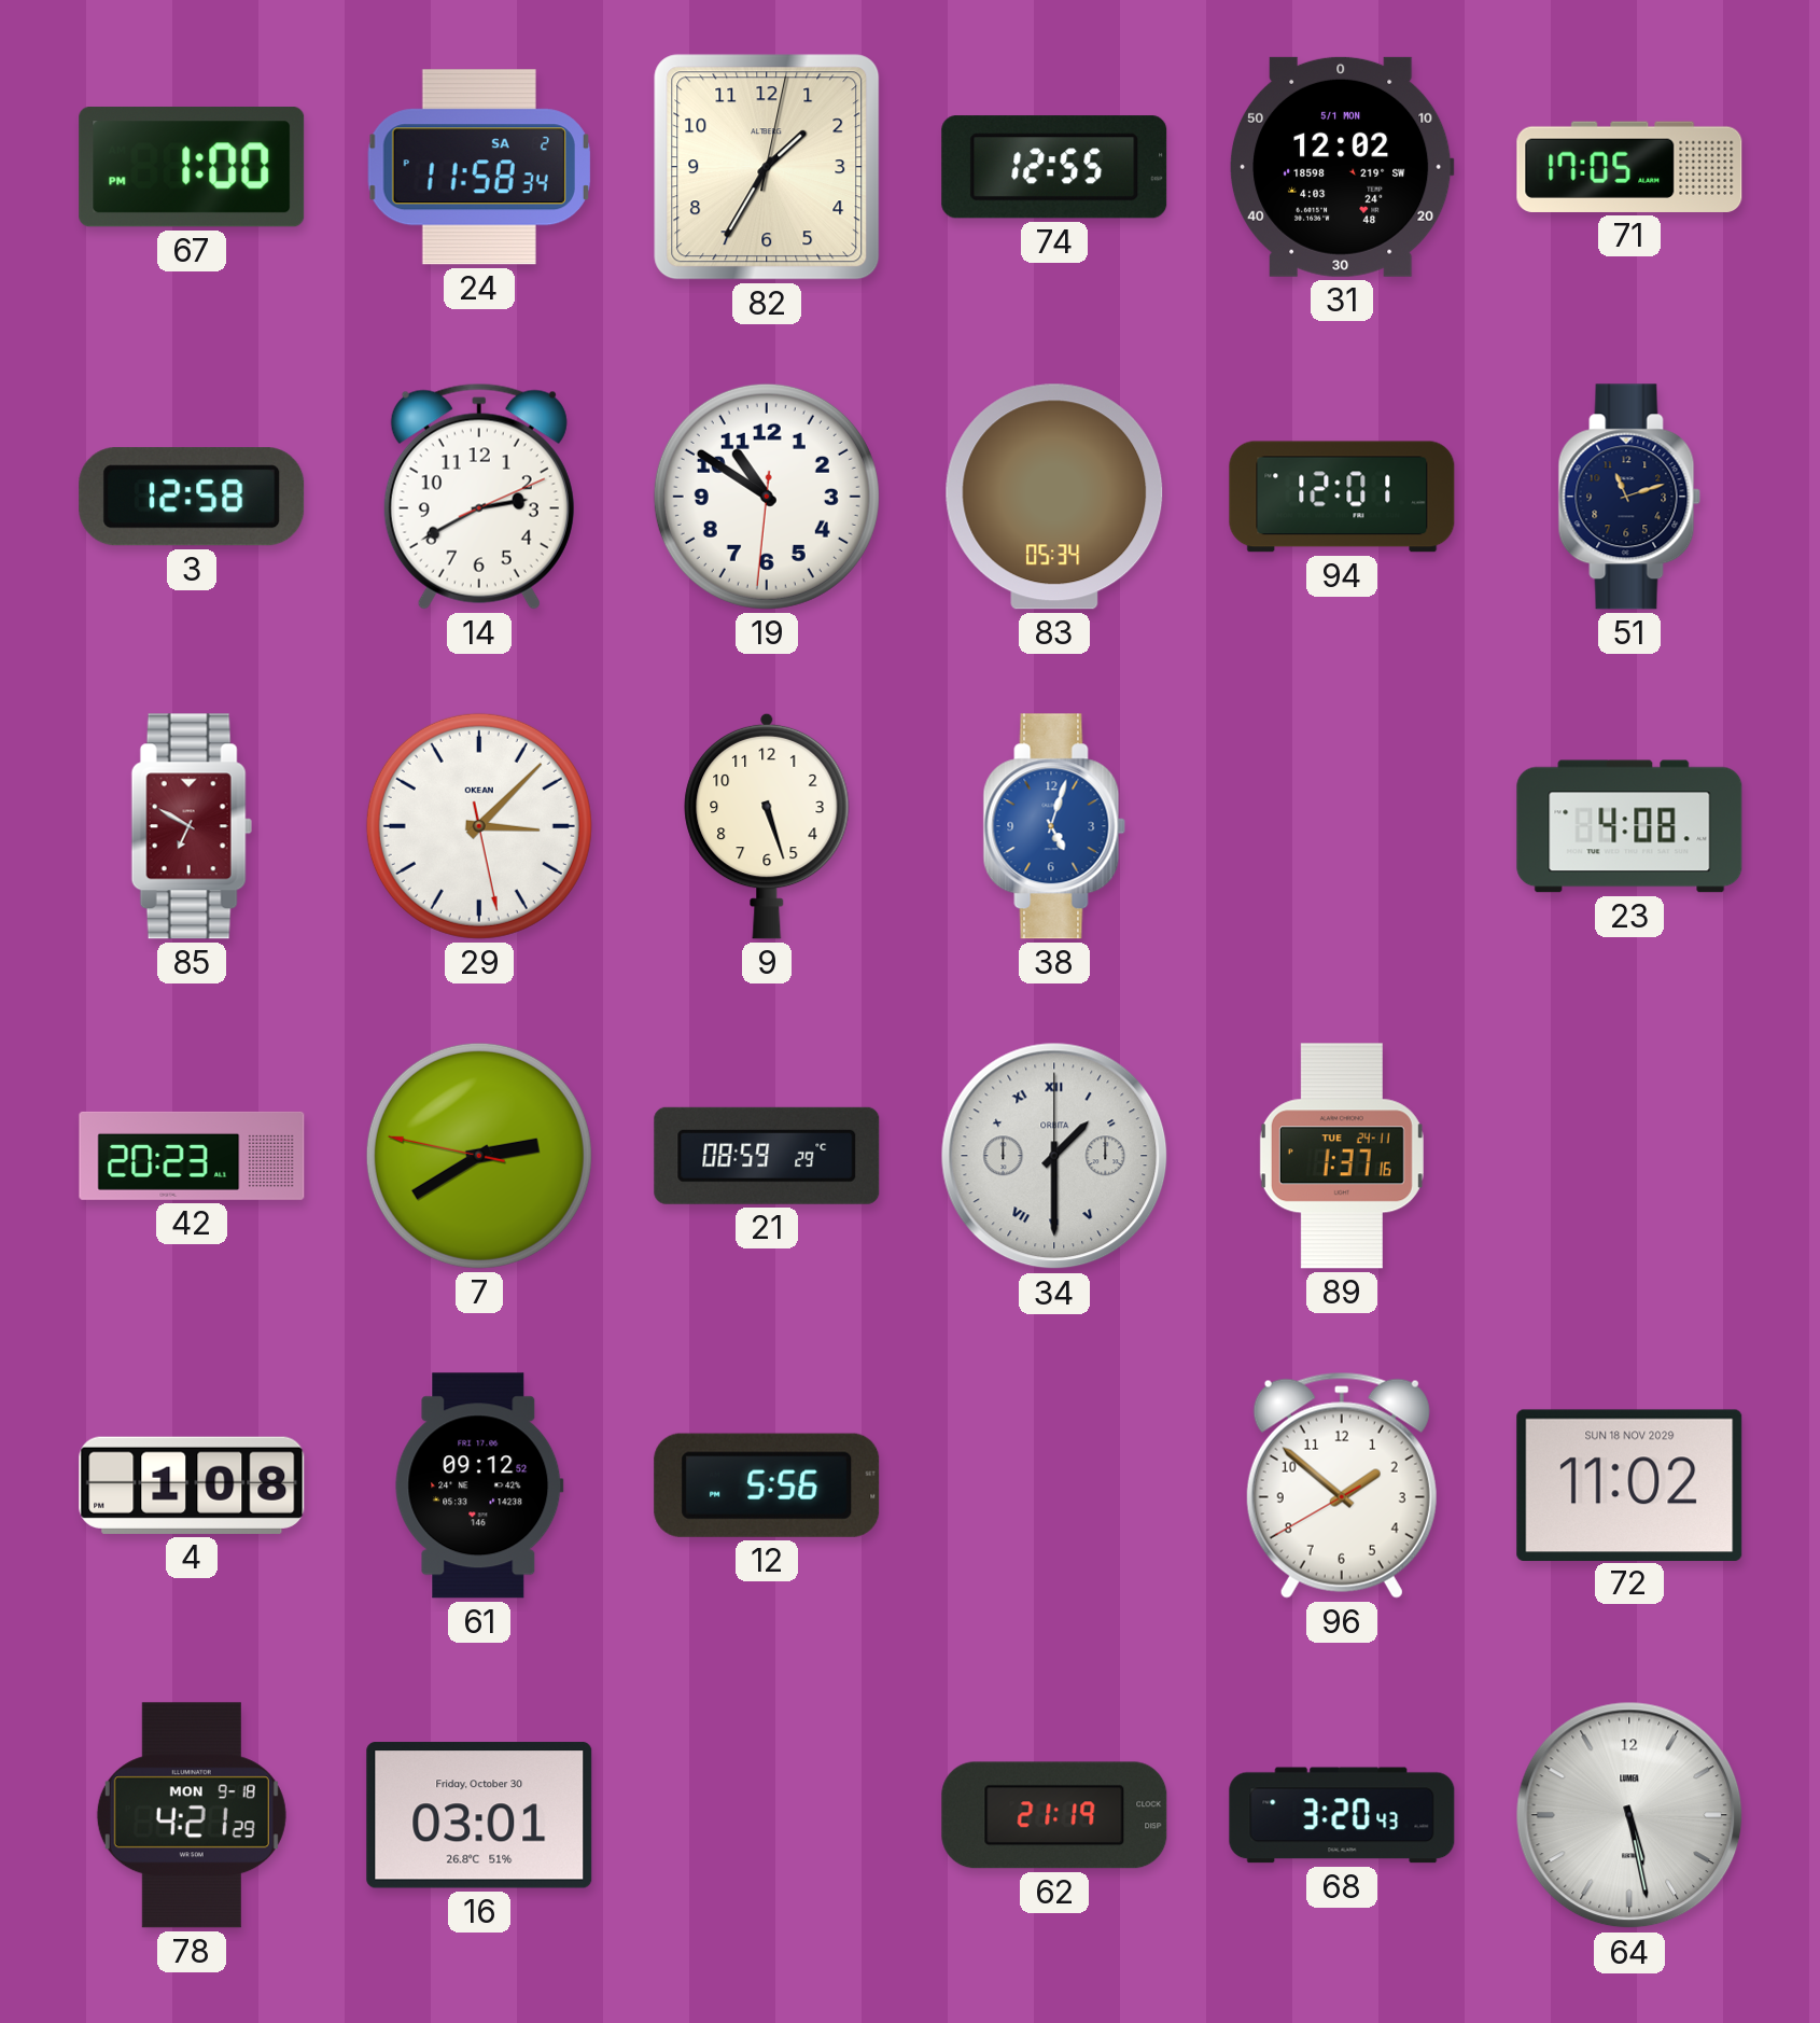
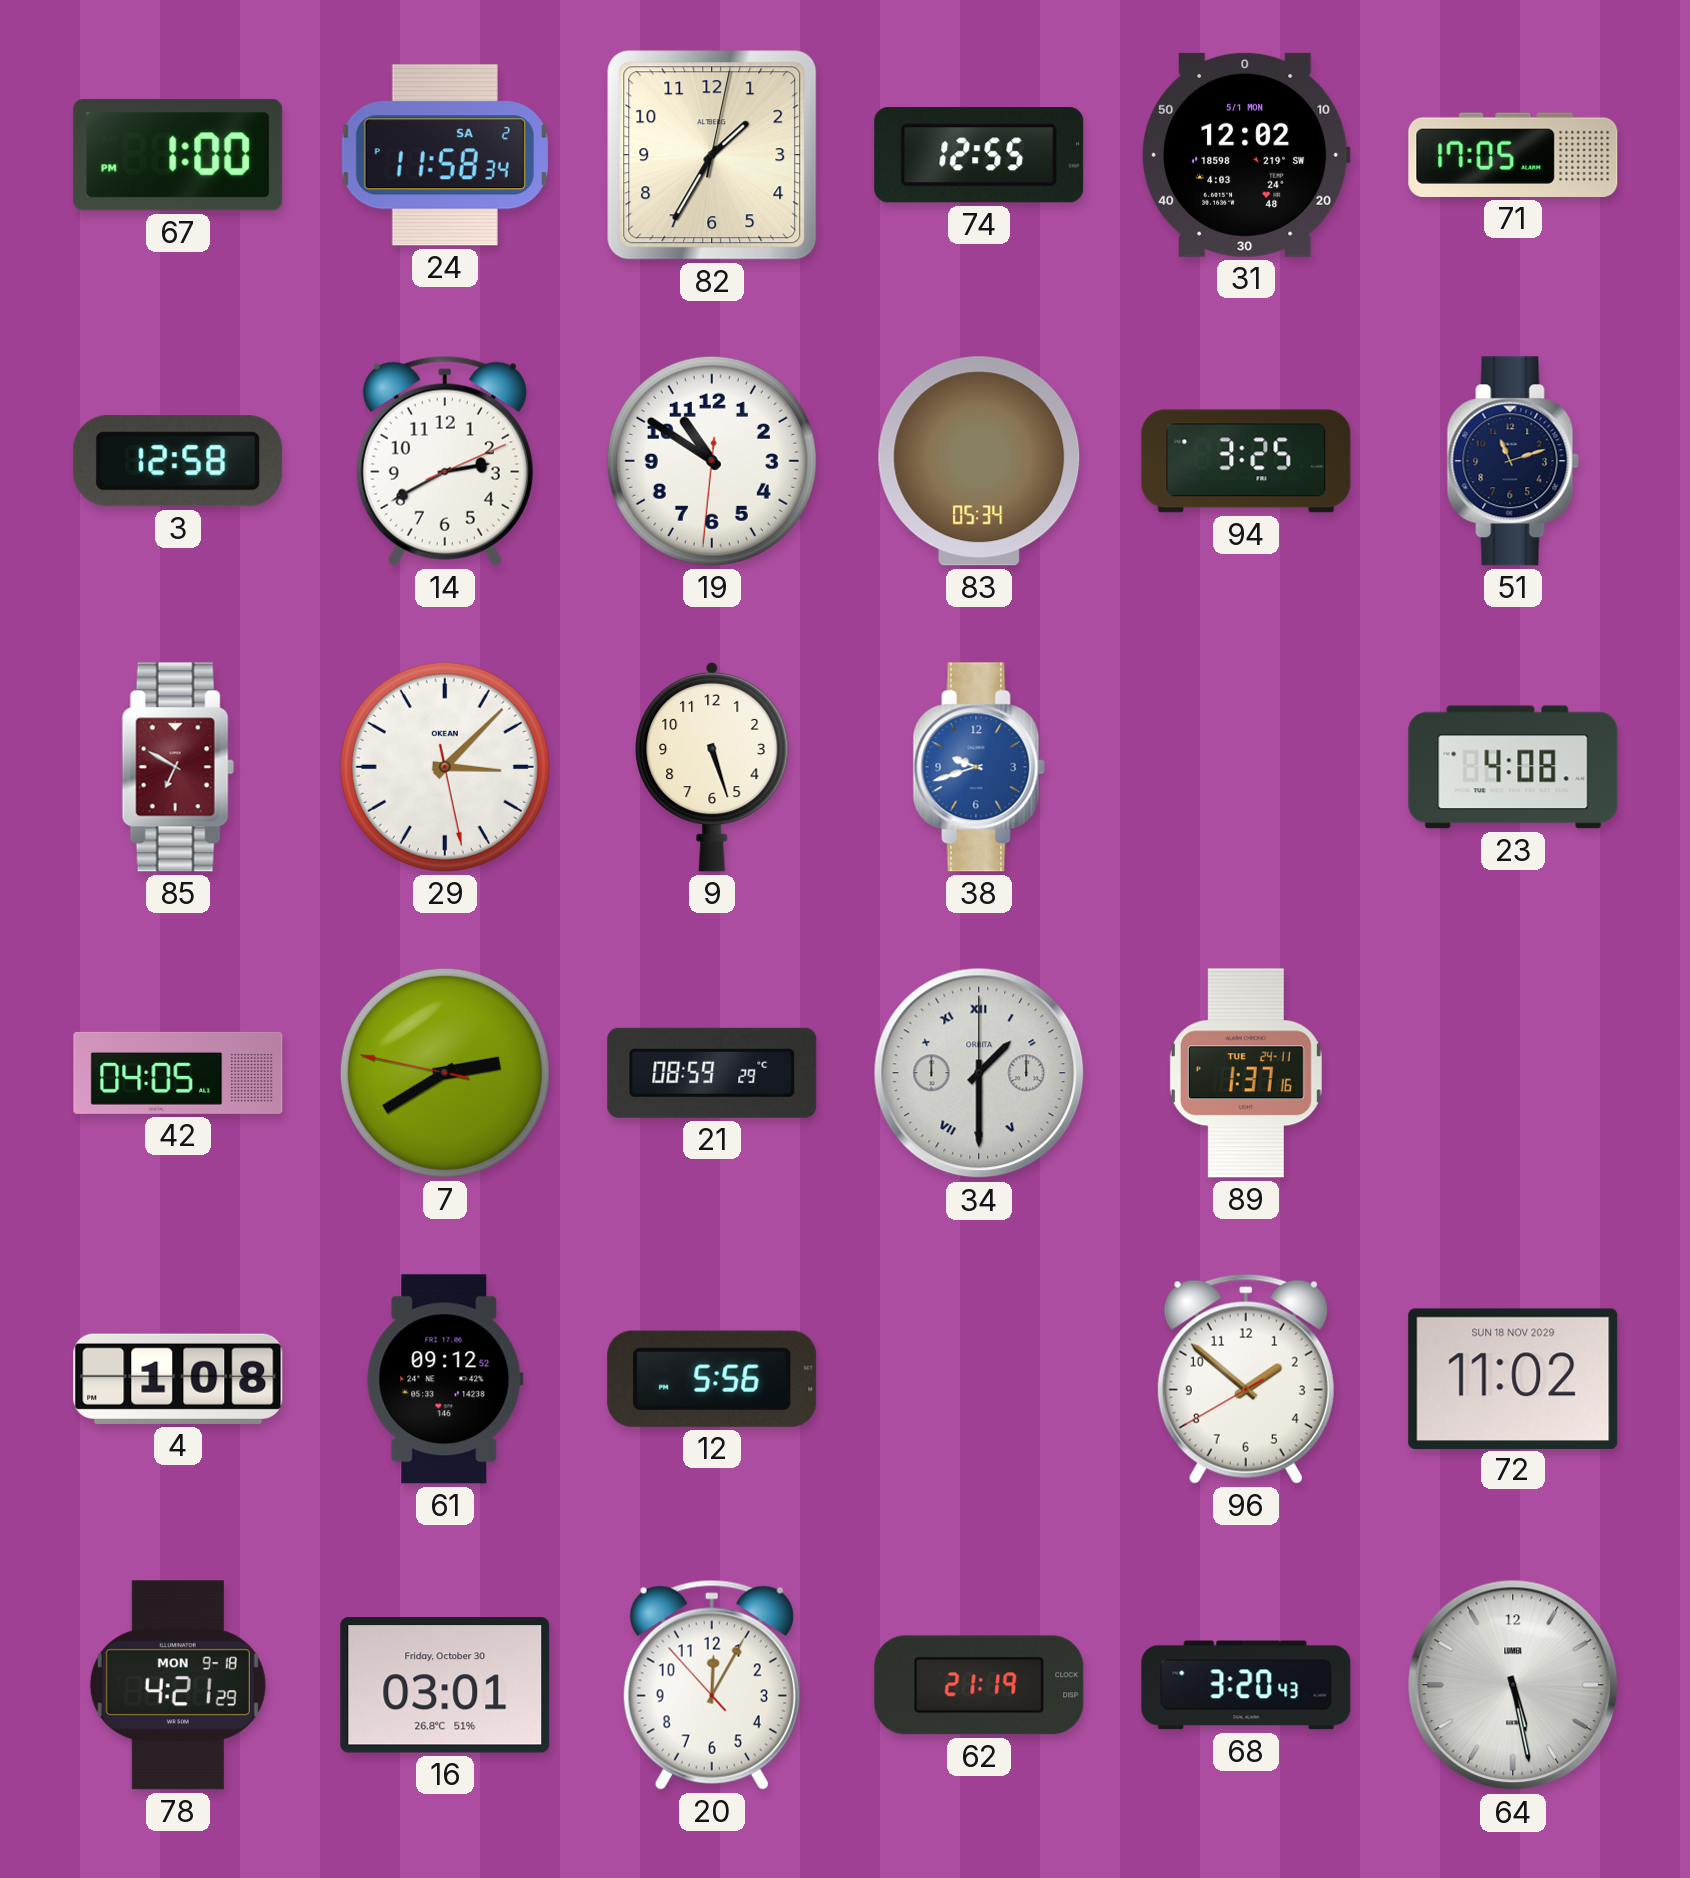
94: 12:01 -> 3:25
38: 5:03 -> 9:42
42: 20:23 -> 04:05
20: none -> 12:04
